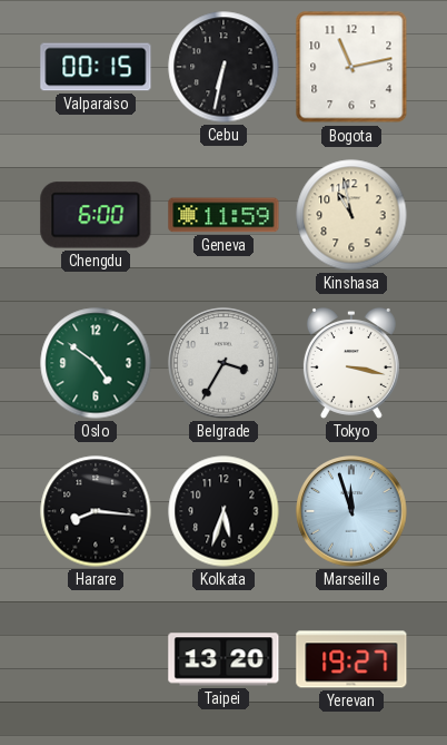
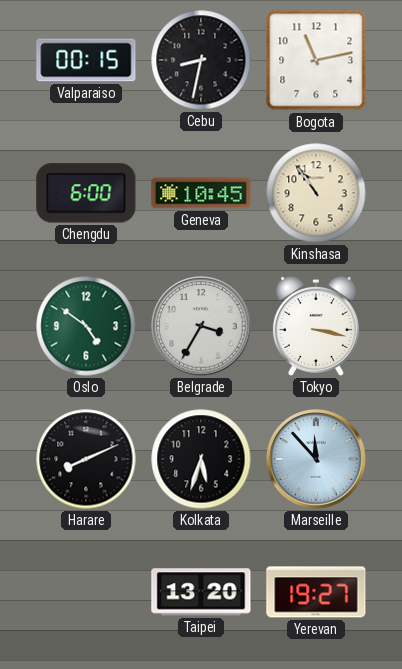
Cebu: 6:32 -> 8:32
Geneva: 11:59 -> 10:45
Kinshasa: 10:58 -> 10:54
Harare: 8:16 -> 8:11
Marseille: 11:57 -> 11:53
